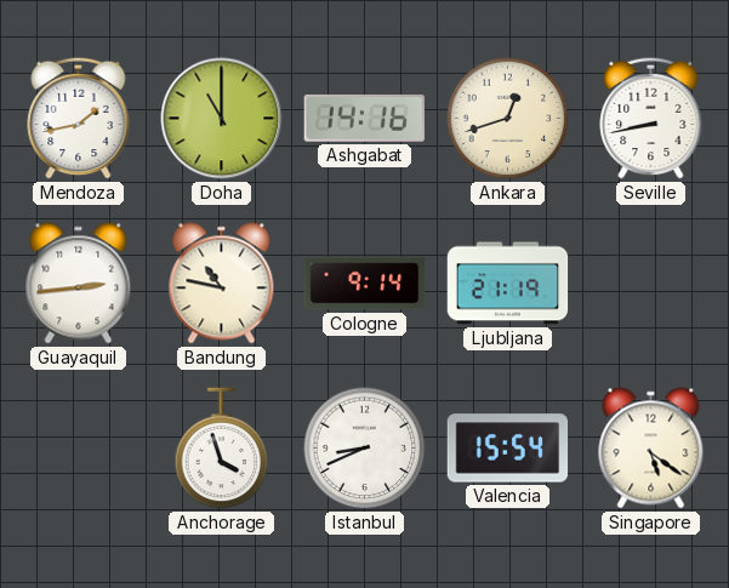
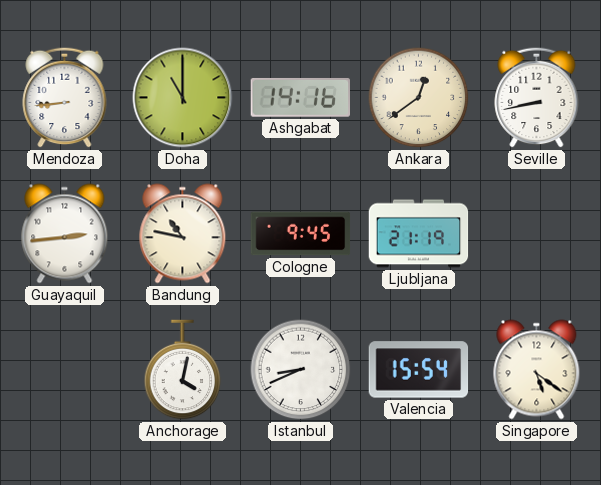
Mendoza: 1:43 -> 8:44
Ankara: 12:42 -> 12:39
Cologne: 9:14 -> 9:45
Anchorage: 3:57 -> 4:02
